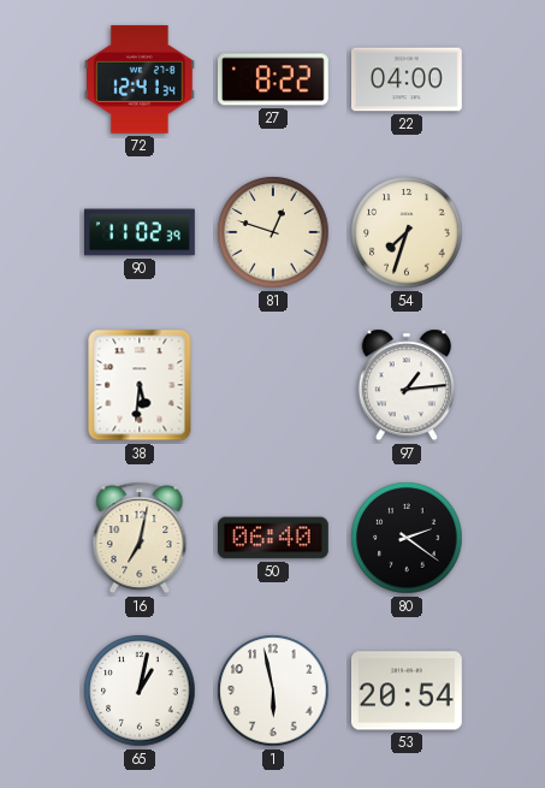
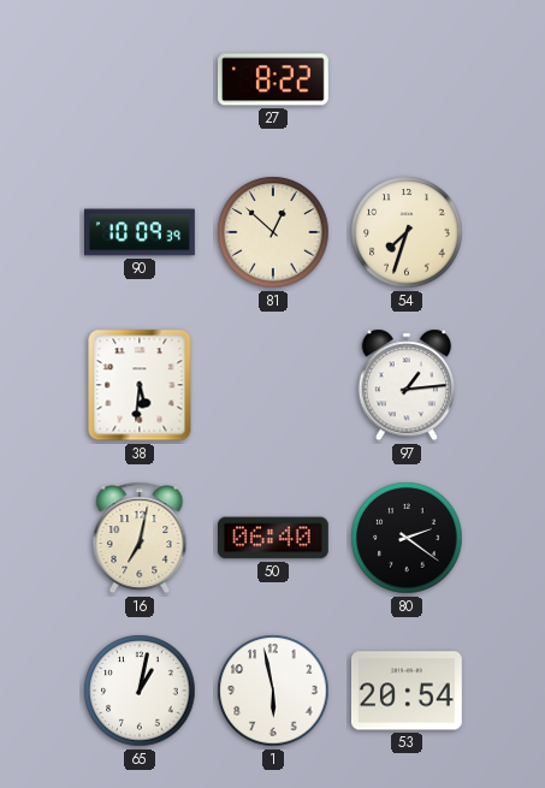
72: 12:41 -> none
22: 04:00 -> none
90: 11:02 -> 10:09
81: 12:48 -> 12:52
